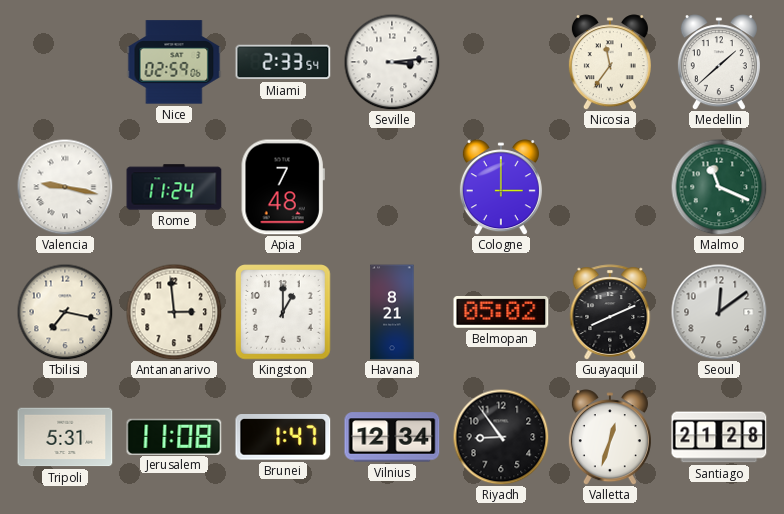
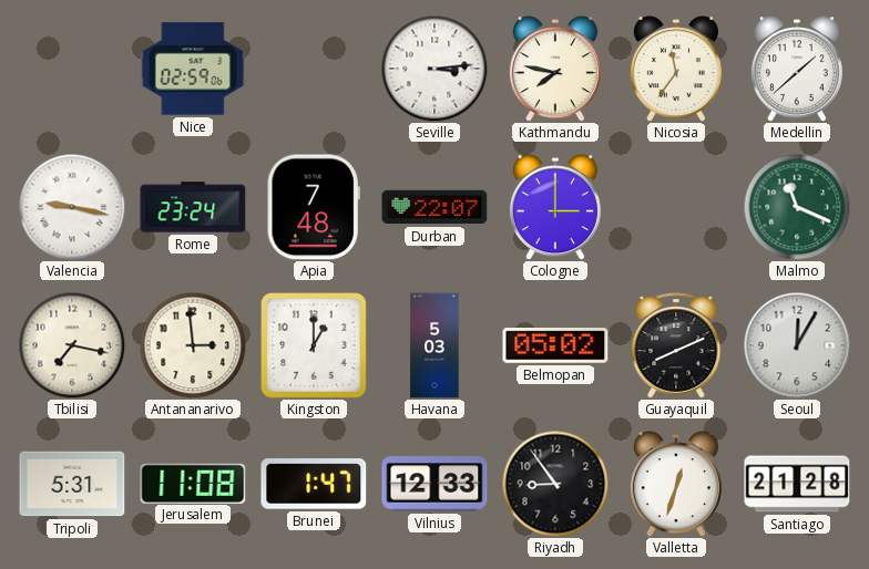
Miami: 2:33 -> none
Kathmandu: none -> 7:47
Rome: 11:24 -> 23:24
Durban: none -> 22:07
Havana: 8:21 -> 5:03
Seoul: 12:09 -> 12:05
Vilnius: 12:34 -> 12:33
